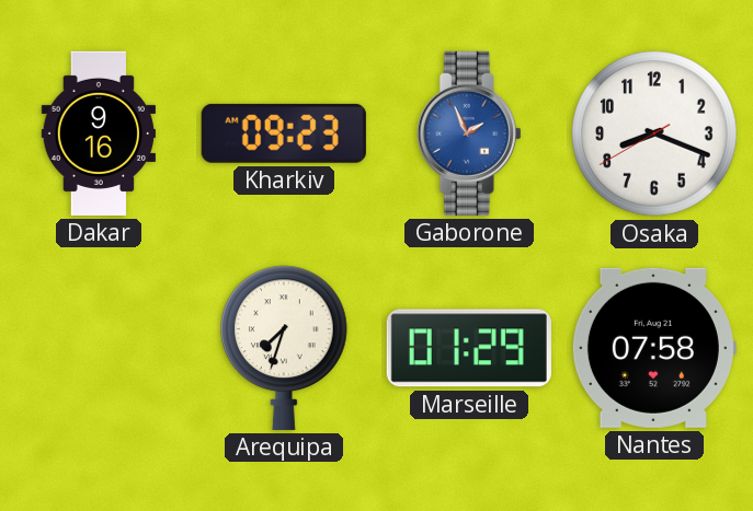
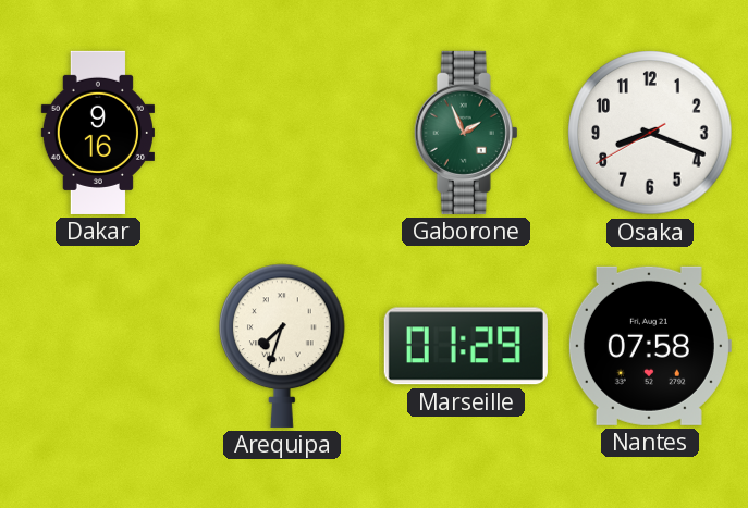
Kharkiv: 09:23 -> none
Gaborone dial: blue -> green
